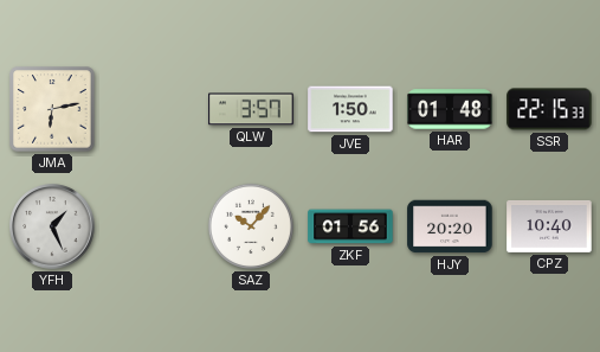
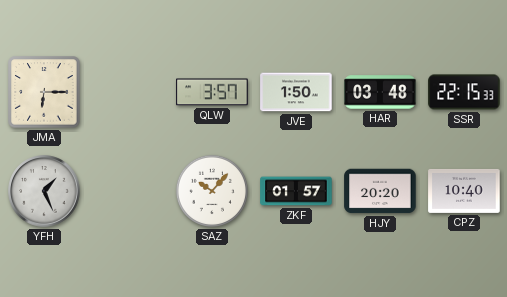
JMA: 6:13 -> 6:15
HAR: 01:48 -> 03:48
ZKF: 01:56 -> 01:57
